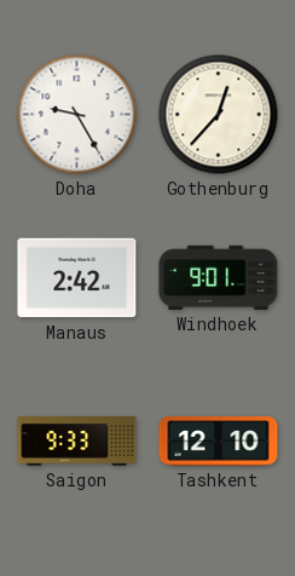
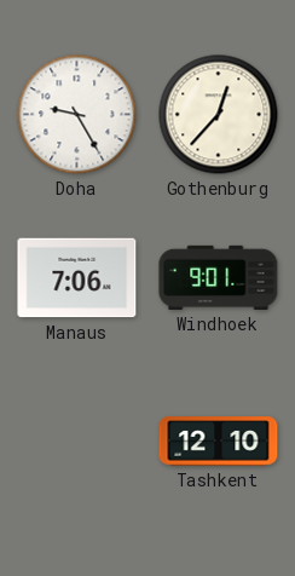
Manaus: 2:42 -> 7:06
Saigon: 9:33 -> none
